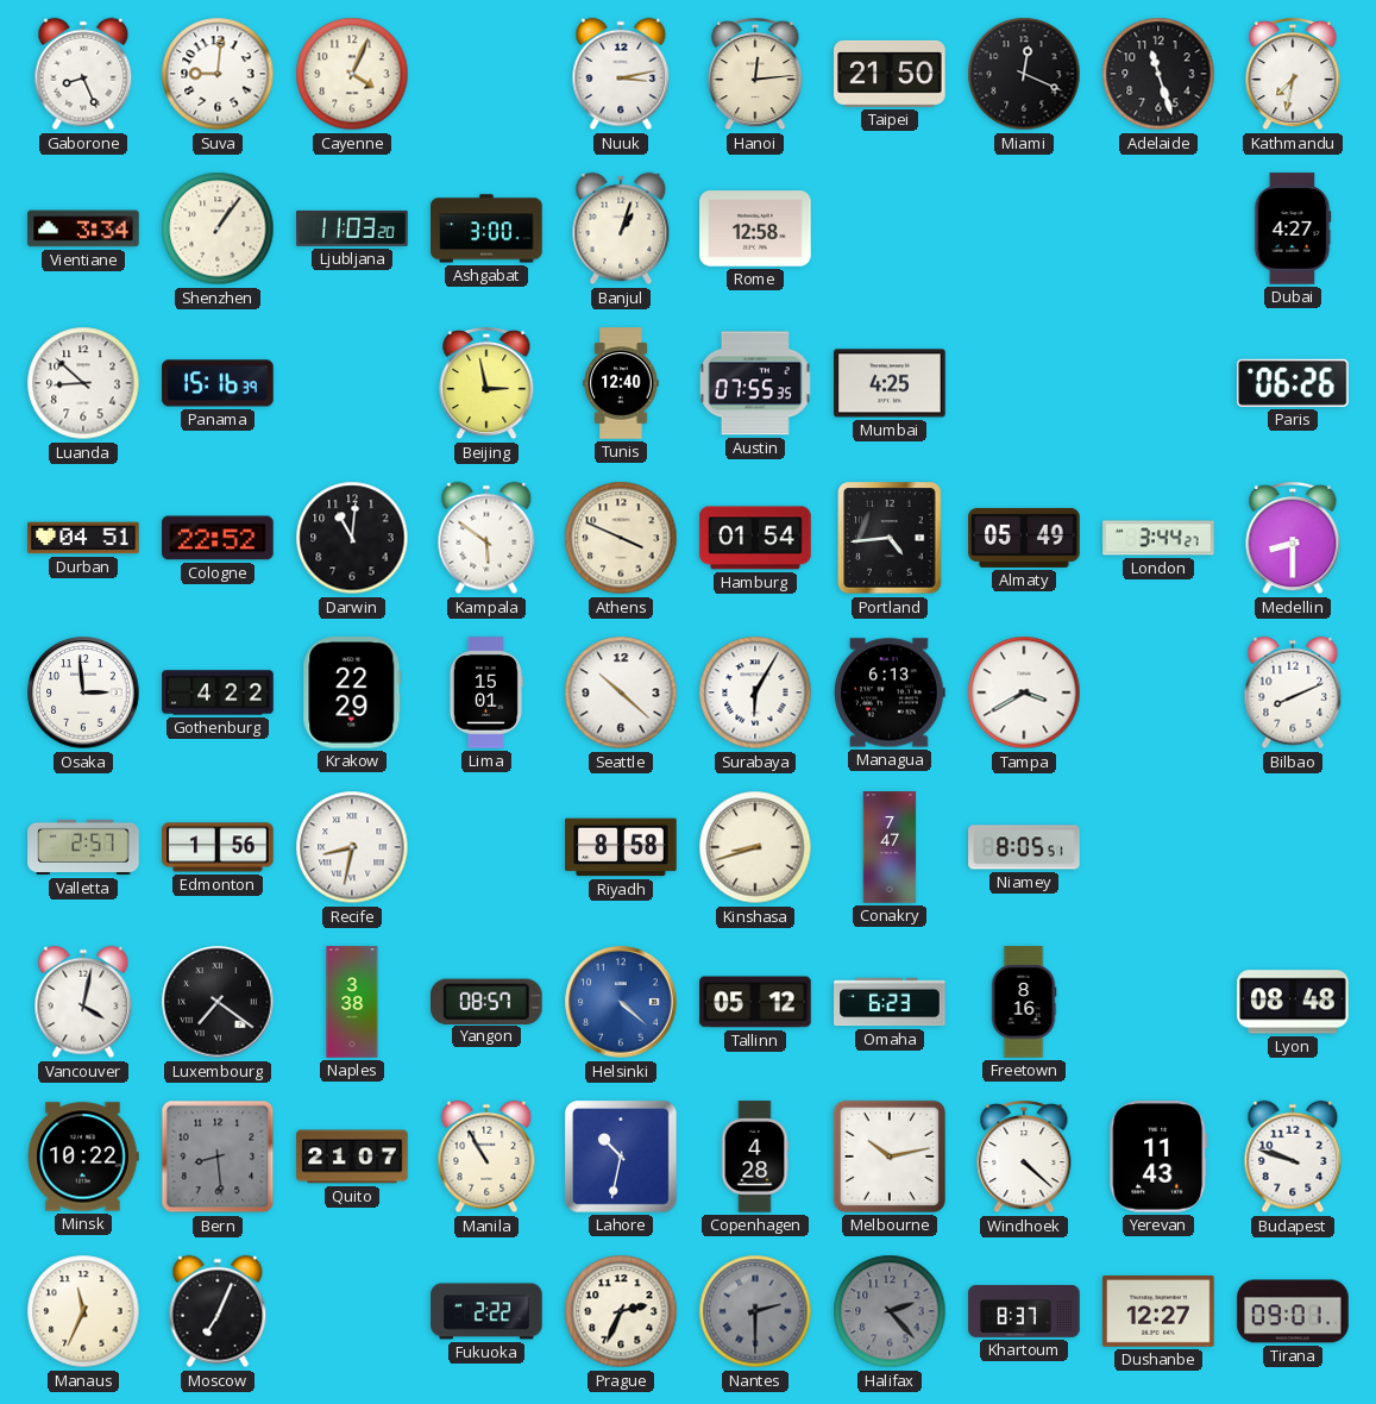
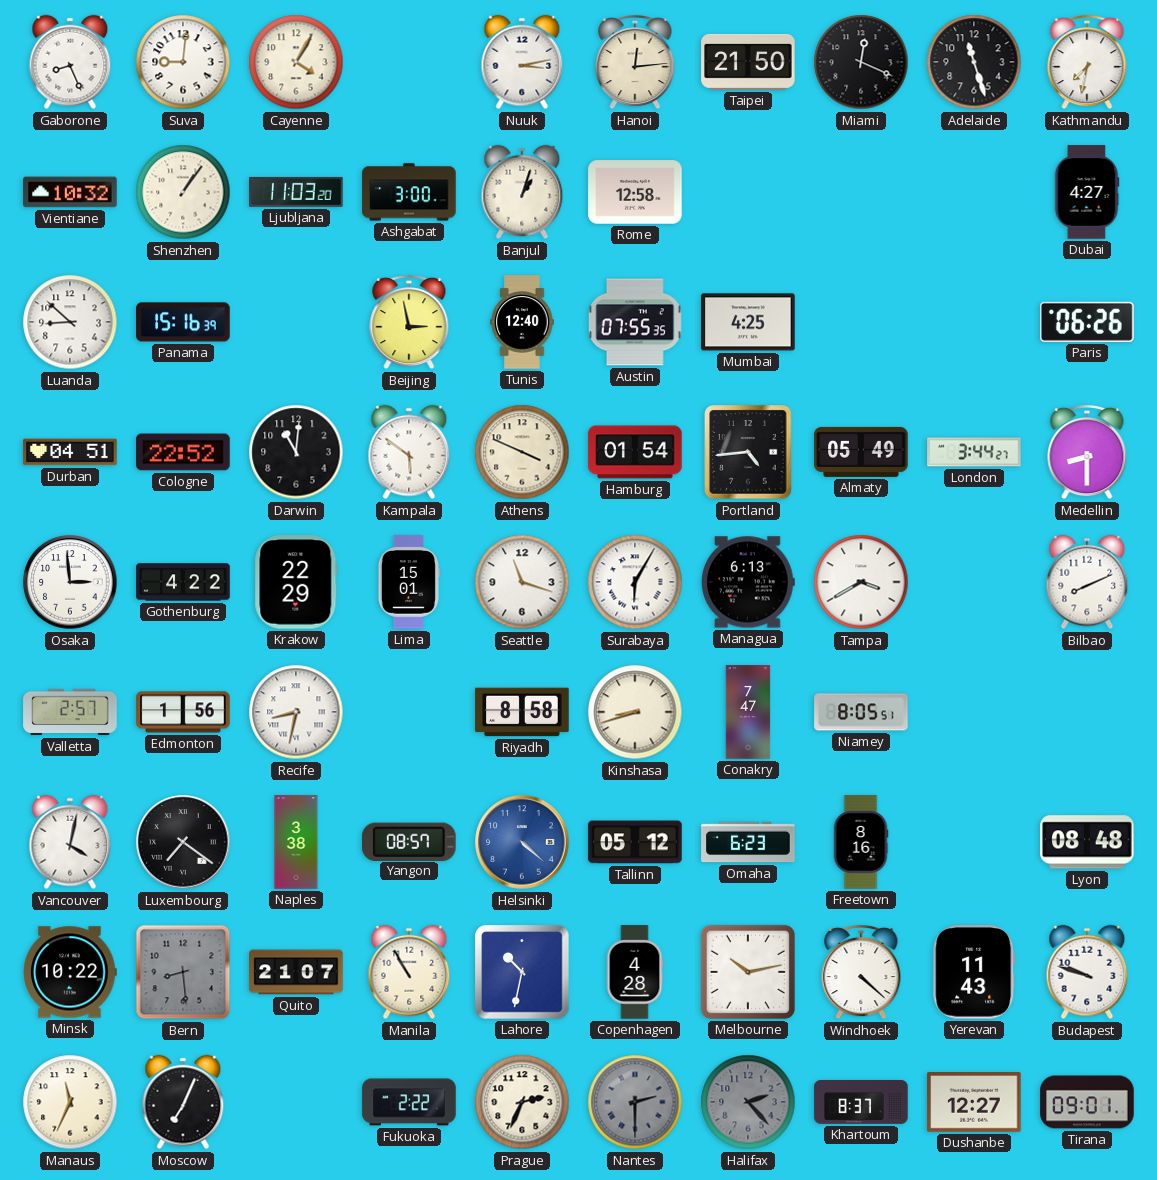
Cayenne: 4:04 -> 4:05
Vientiane: 3:34 -> 10:32
Seattle: 10:22 -> 11:18
